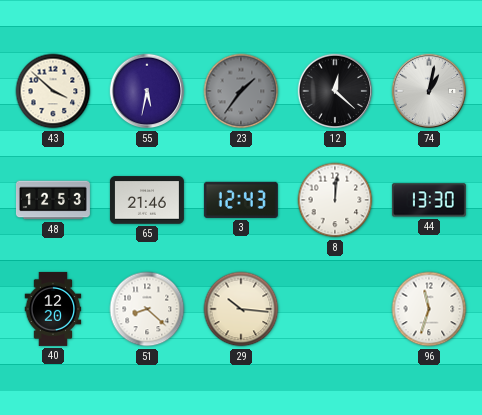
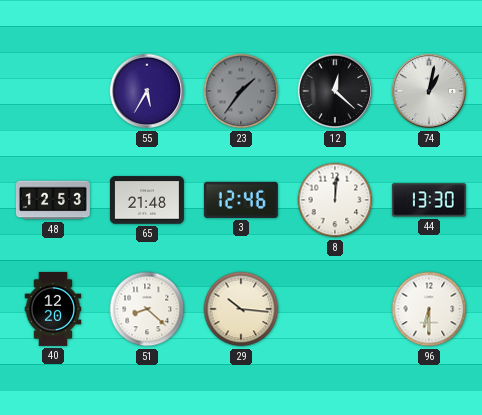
43: 3:52 -> none
55: 5:32 -> 5:35
65: 21:46 -> 21:48
3: 12:43 -> 12:46
96: 11:33 -> 6:30
